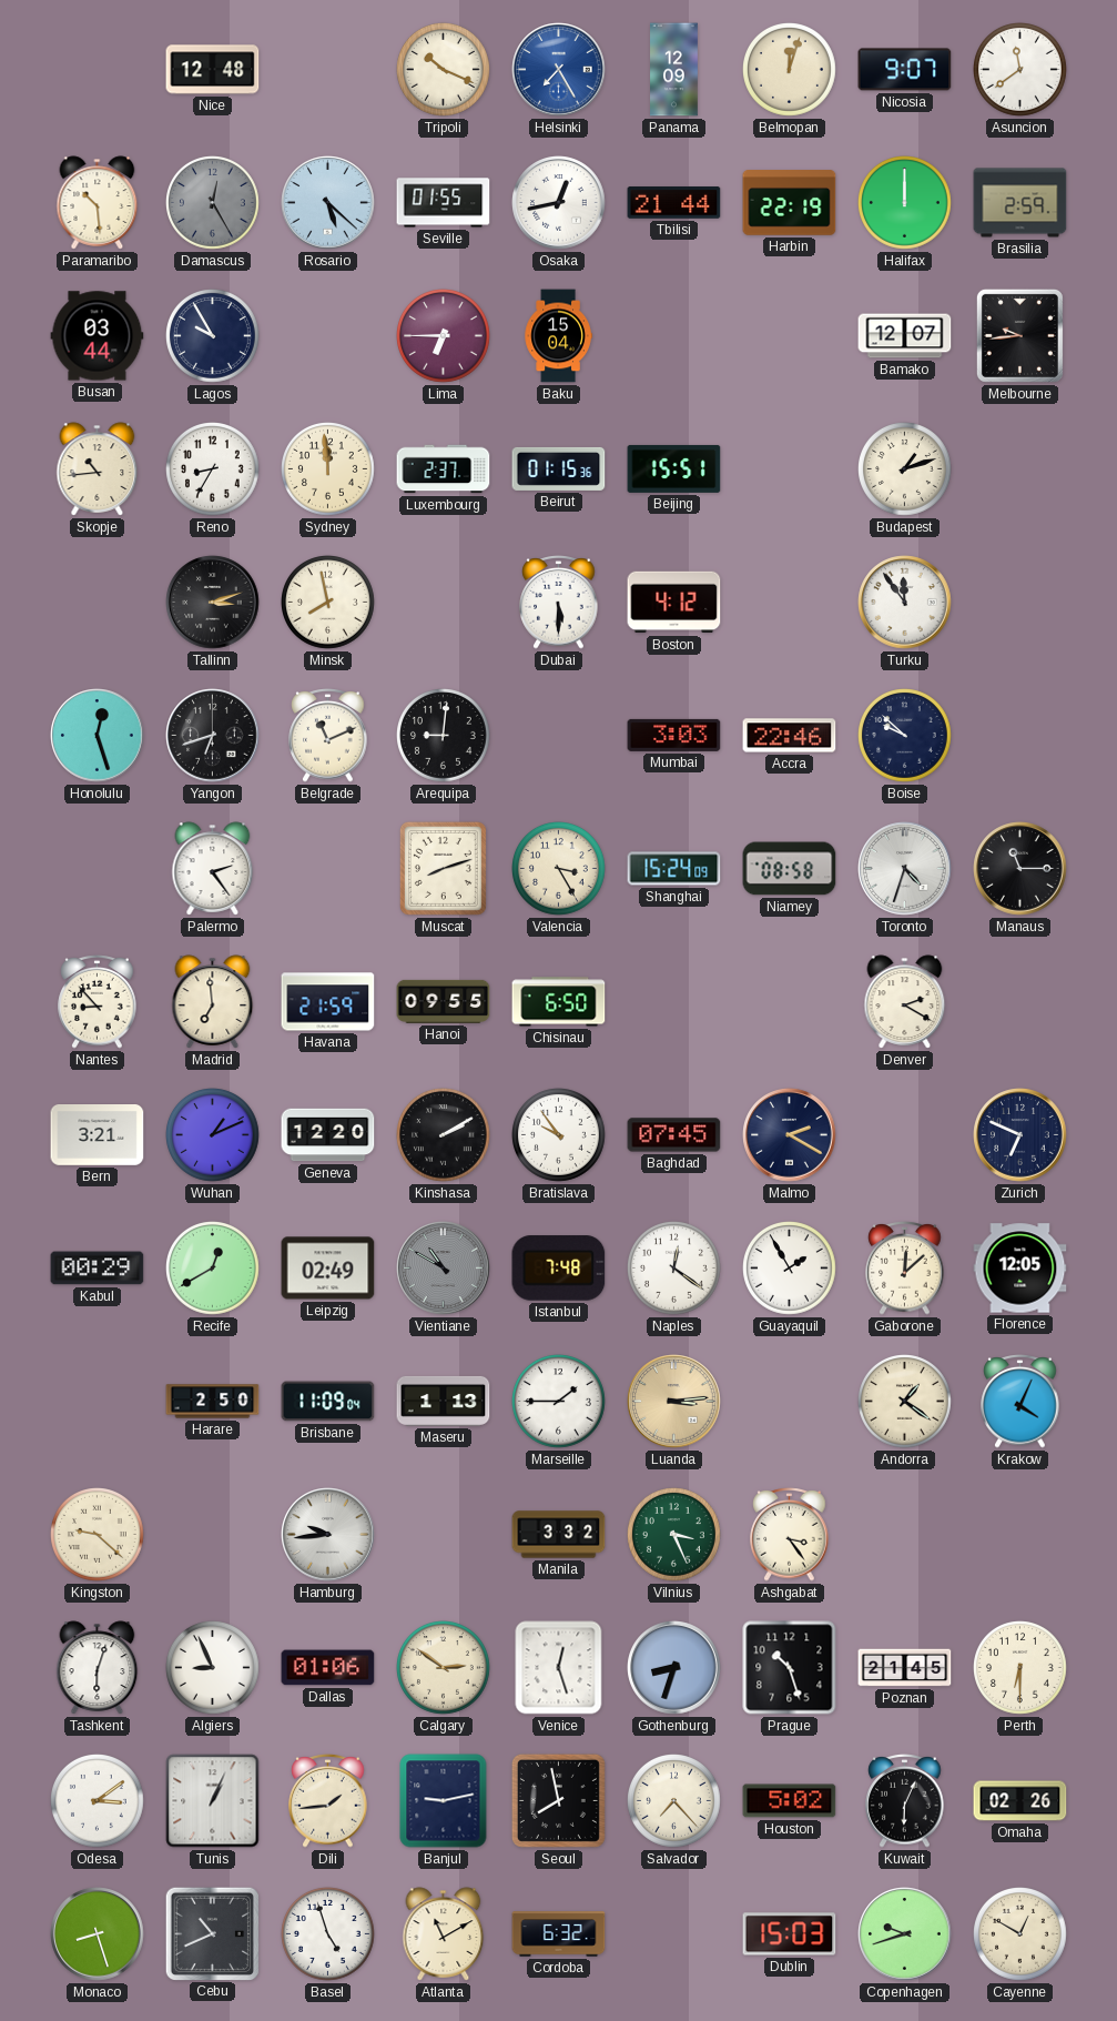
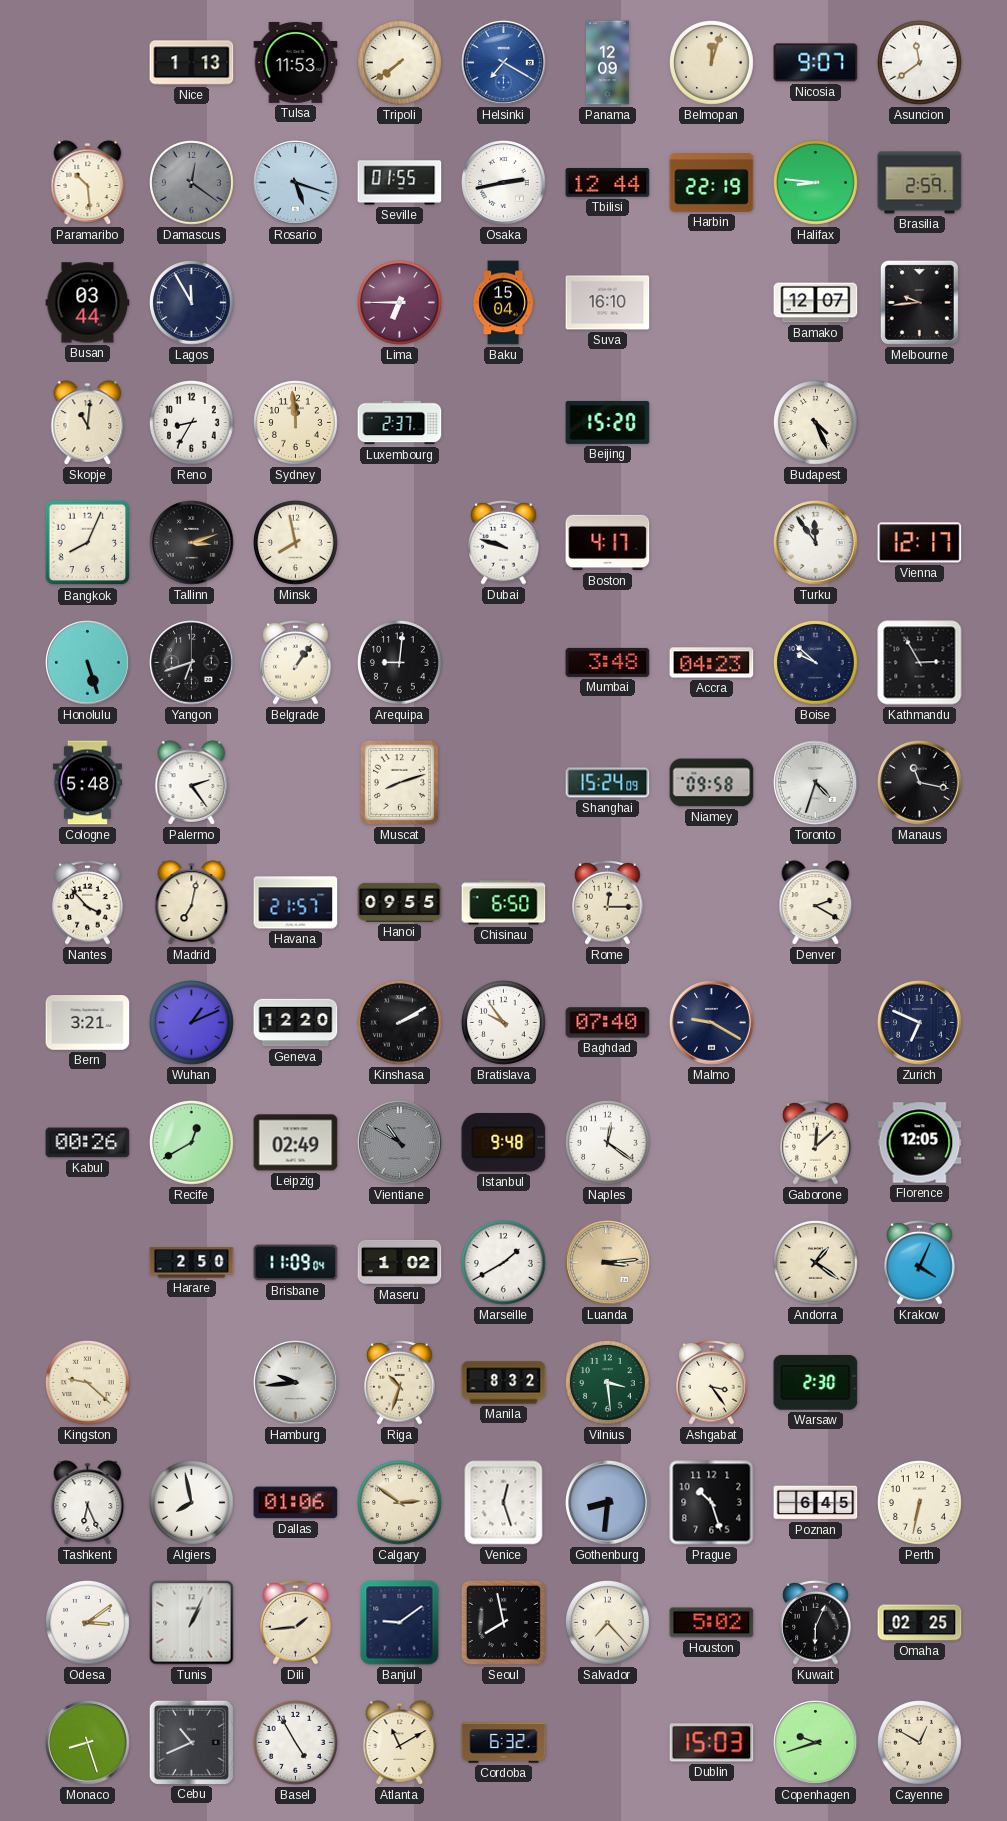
Nice: 12:48 -> 1:13
Tulsa: none -> 11:53
Tripoli: 10:19 -> 7:39
Helsinki: 7:25 -> 7:20
Damascus: 12:25 -> 12:21
Rosario: 5:22 -> 5:18
Osaka: 12:43 -> 2:43
Tbilisi: 21:44 -> 12:44
Halifax: 12:00 -> 8:46
Lagos: 9:55 -> 11:55
Suva: none -> 16:10
Skopje: 10:44 -> 11:01
Beirut: 01:15 -> none
Beijing: 15:51 -> 15:20
Budapest: 1:12 -> 4:26
Bangkok: none -> 8:04
Dubai: 5:30 -> 9:48
Boston: 4:12 -> 4:17
Vienna: none -> 12:17
Honolulu: 12:27 -> 5:27
Belgrade: 11:11 -> 1:06
Mumbai: 3:03 -> 3:48
Accra: 22:46 -> 04:23
Kathmandu: none -> 2:55
Cologne: none -> 5:48
Valencia: 3:25 -> none
Niamey: 08:58 -> 09:58
Manaus: 11:15 -> 11:17
Nantes: 8:53 -> 3:53
Madrid: 6:59 -> 7:02
Havana: 21:59 -> 21:57
Rome: none -> 12:15
Baghdad: 07:45 -> 07:40
Malmo: 2:20 -> 9:20
Kabul: 00:29 -> 00:26
Istanbul: 7:48 -> 9:48
Guayaquil: 1:55 -> none
Maseru: 1:13 -> 1:02
Marseille: 1:45 -> 1:40
Riga: none -> 10:33
Manila: 3:32 -> 8:32
Vilnius: 3:26 -> 3:29
Warsaw: none -> 2:30
Tashkent: 6:03 -> 6:26
Algiers: 8:56 -> 7:58
Gothenburg: 8:33 -> 8:31
Poznan: 21:45 -> 6:45
Perth: 6:30 -> 6:32
Banjul: 9:13 -> 9:09
Omaha: 02:26 -> 02:25
Basel: 4:57 -> 4:55
